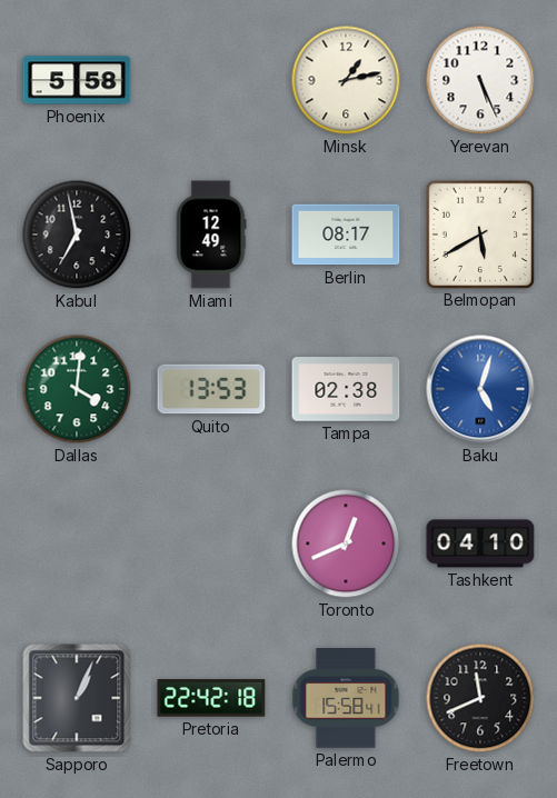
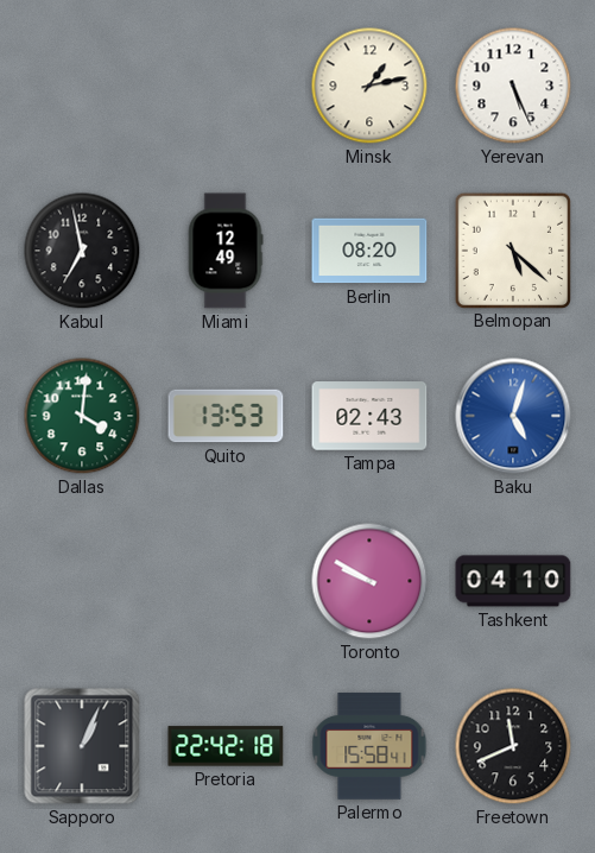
Phoenix: 5:58 -> none
Berlin: 08:17 -> 08:20
Belmopan: 5:40 -> 5:22
Tampa: 02:38 -> 02:43
Toronto: 12:41 -> 9:50
